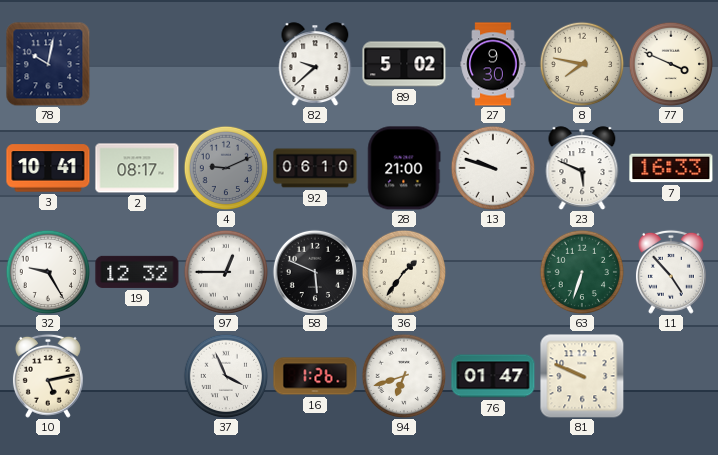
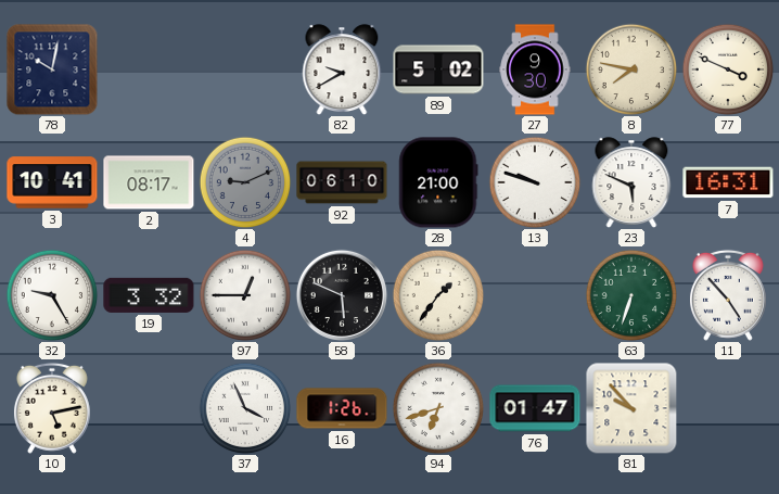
82: 9:38 -> 9:40
7: 16:33 -> 16:31
19: 12:32 -> 3:32
81: 9:49 -> 9:53
